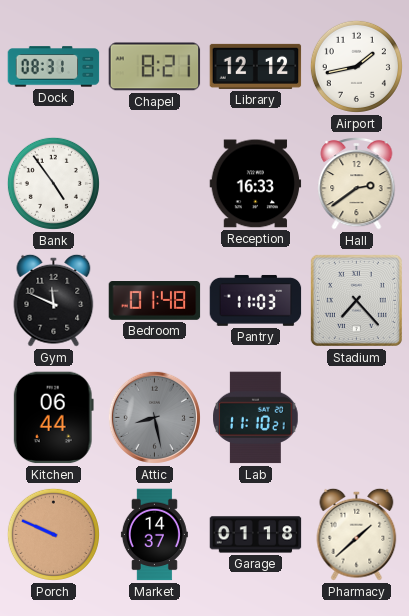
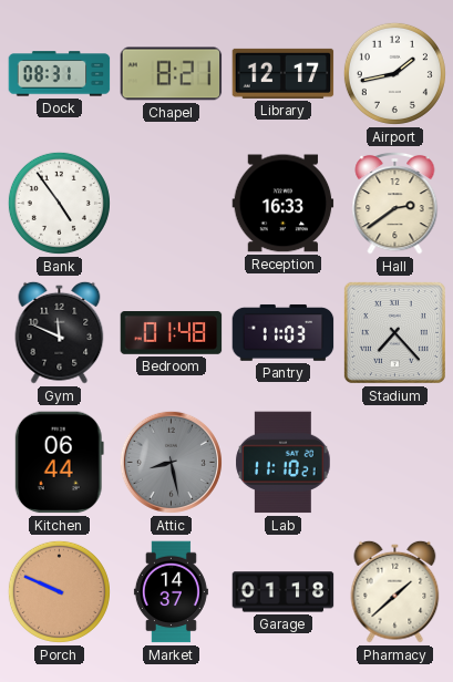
Library: 12:12 -> 12:17
